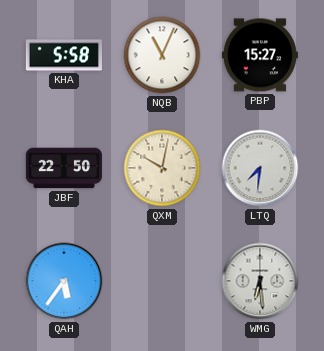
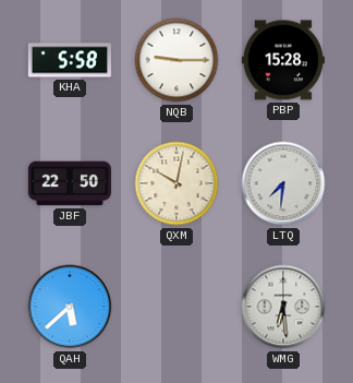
NQB: 11:04 -> 9:15
PBP: 15:27 -> 15:28
QAH: 5:36 -> 5:38
